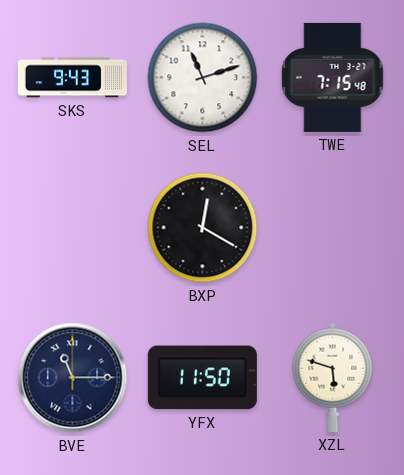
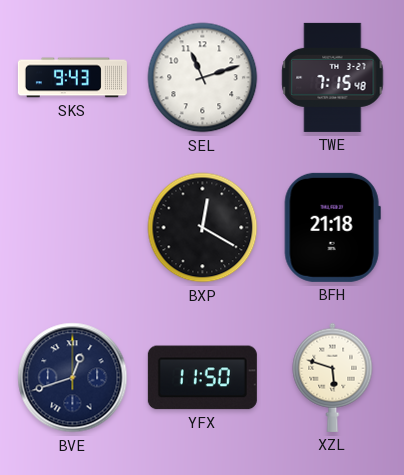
BFH: none -> 21:18
BVE: 11:15 -> 12:42
